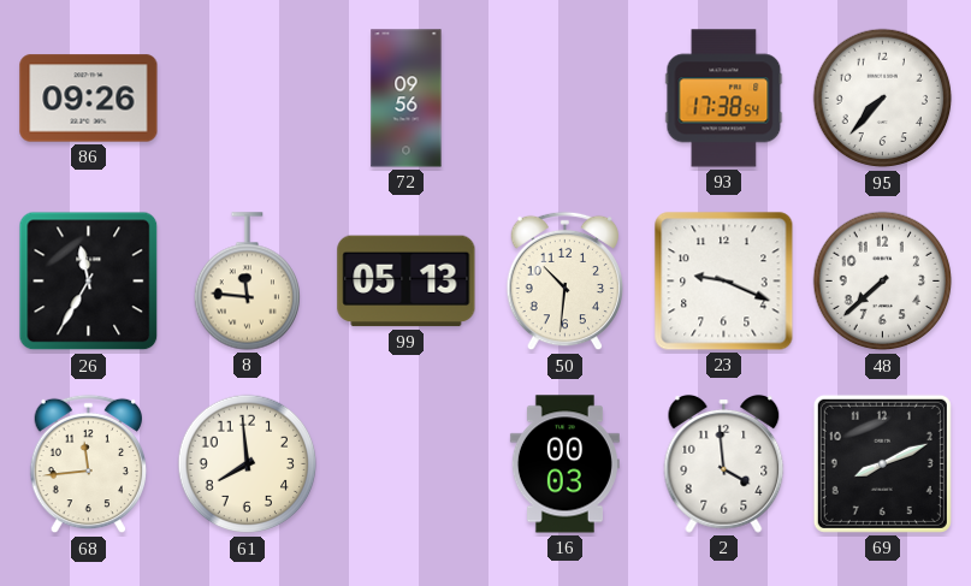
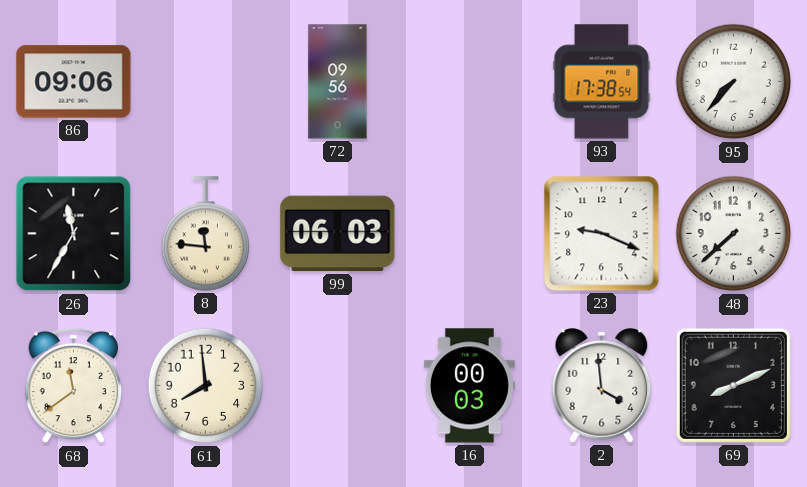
86: 09:26 -> 09:06
99: 05:13 -> 06:03
50: 10:31 -> none
68: 11:44 -> 11:39
